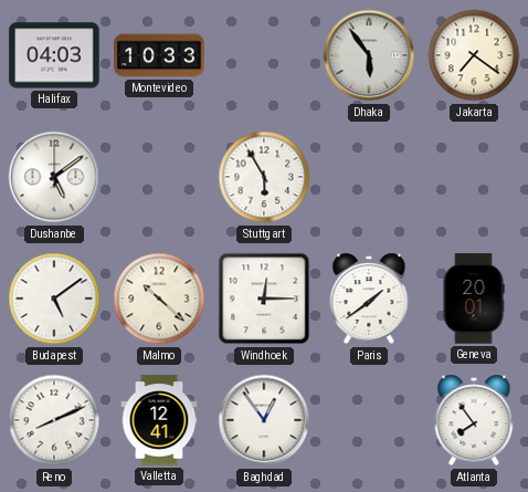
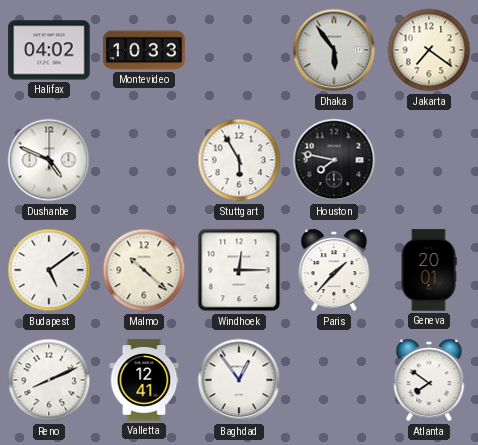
Halifax: 04:03 -> 04:02
Dushanbe: 5:09 -> 4:49
Houston: none -> 7:47
Paris: 1:39 -> 1:37
Atlanta: 7:54 -> 7:51
